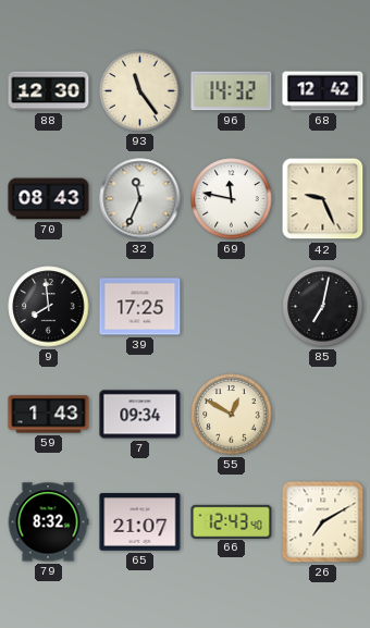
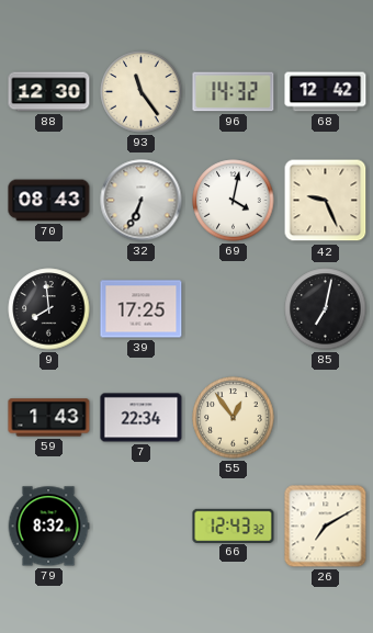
32: 11:34 -> 6:34
69: 11:47 -> 4:02
7: 09:34 -> 22:34
55: 12:50 -> 12:54
65: 21:07 -> none
66: 12:43:40 -> 12:43:32
